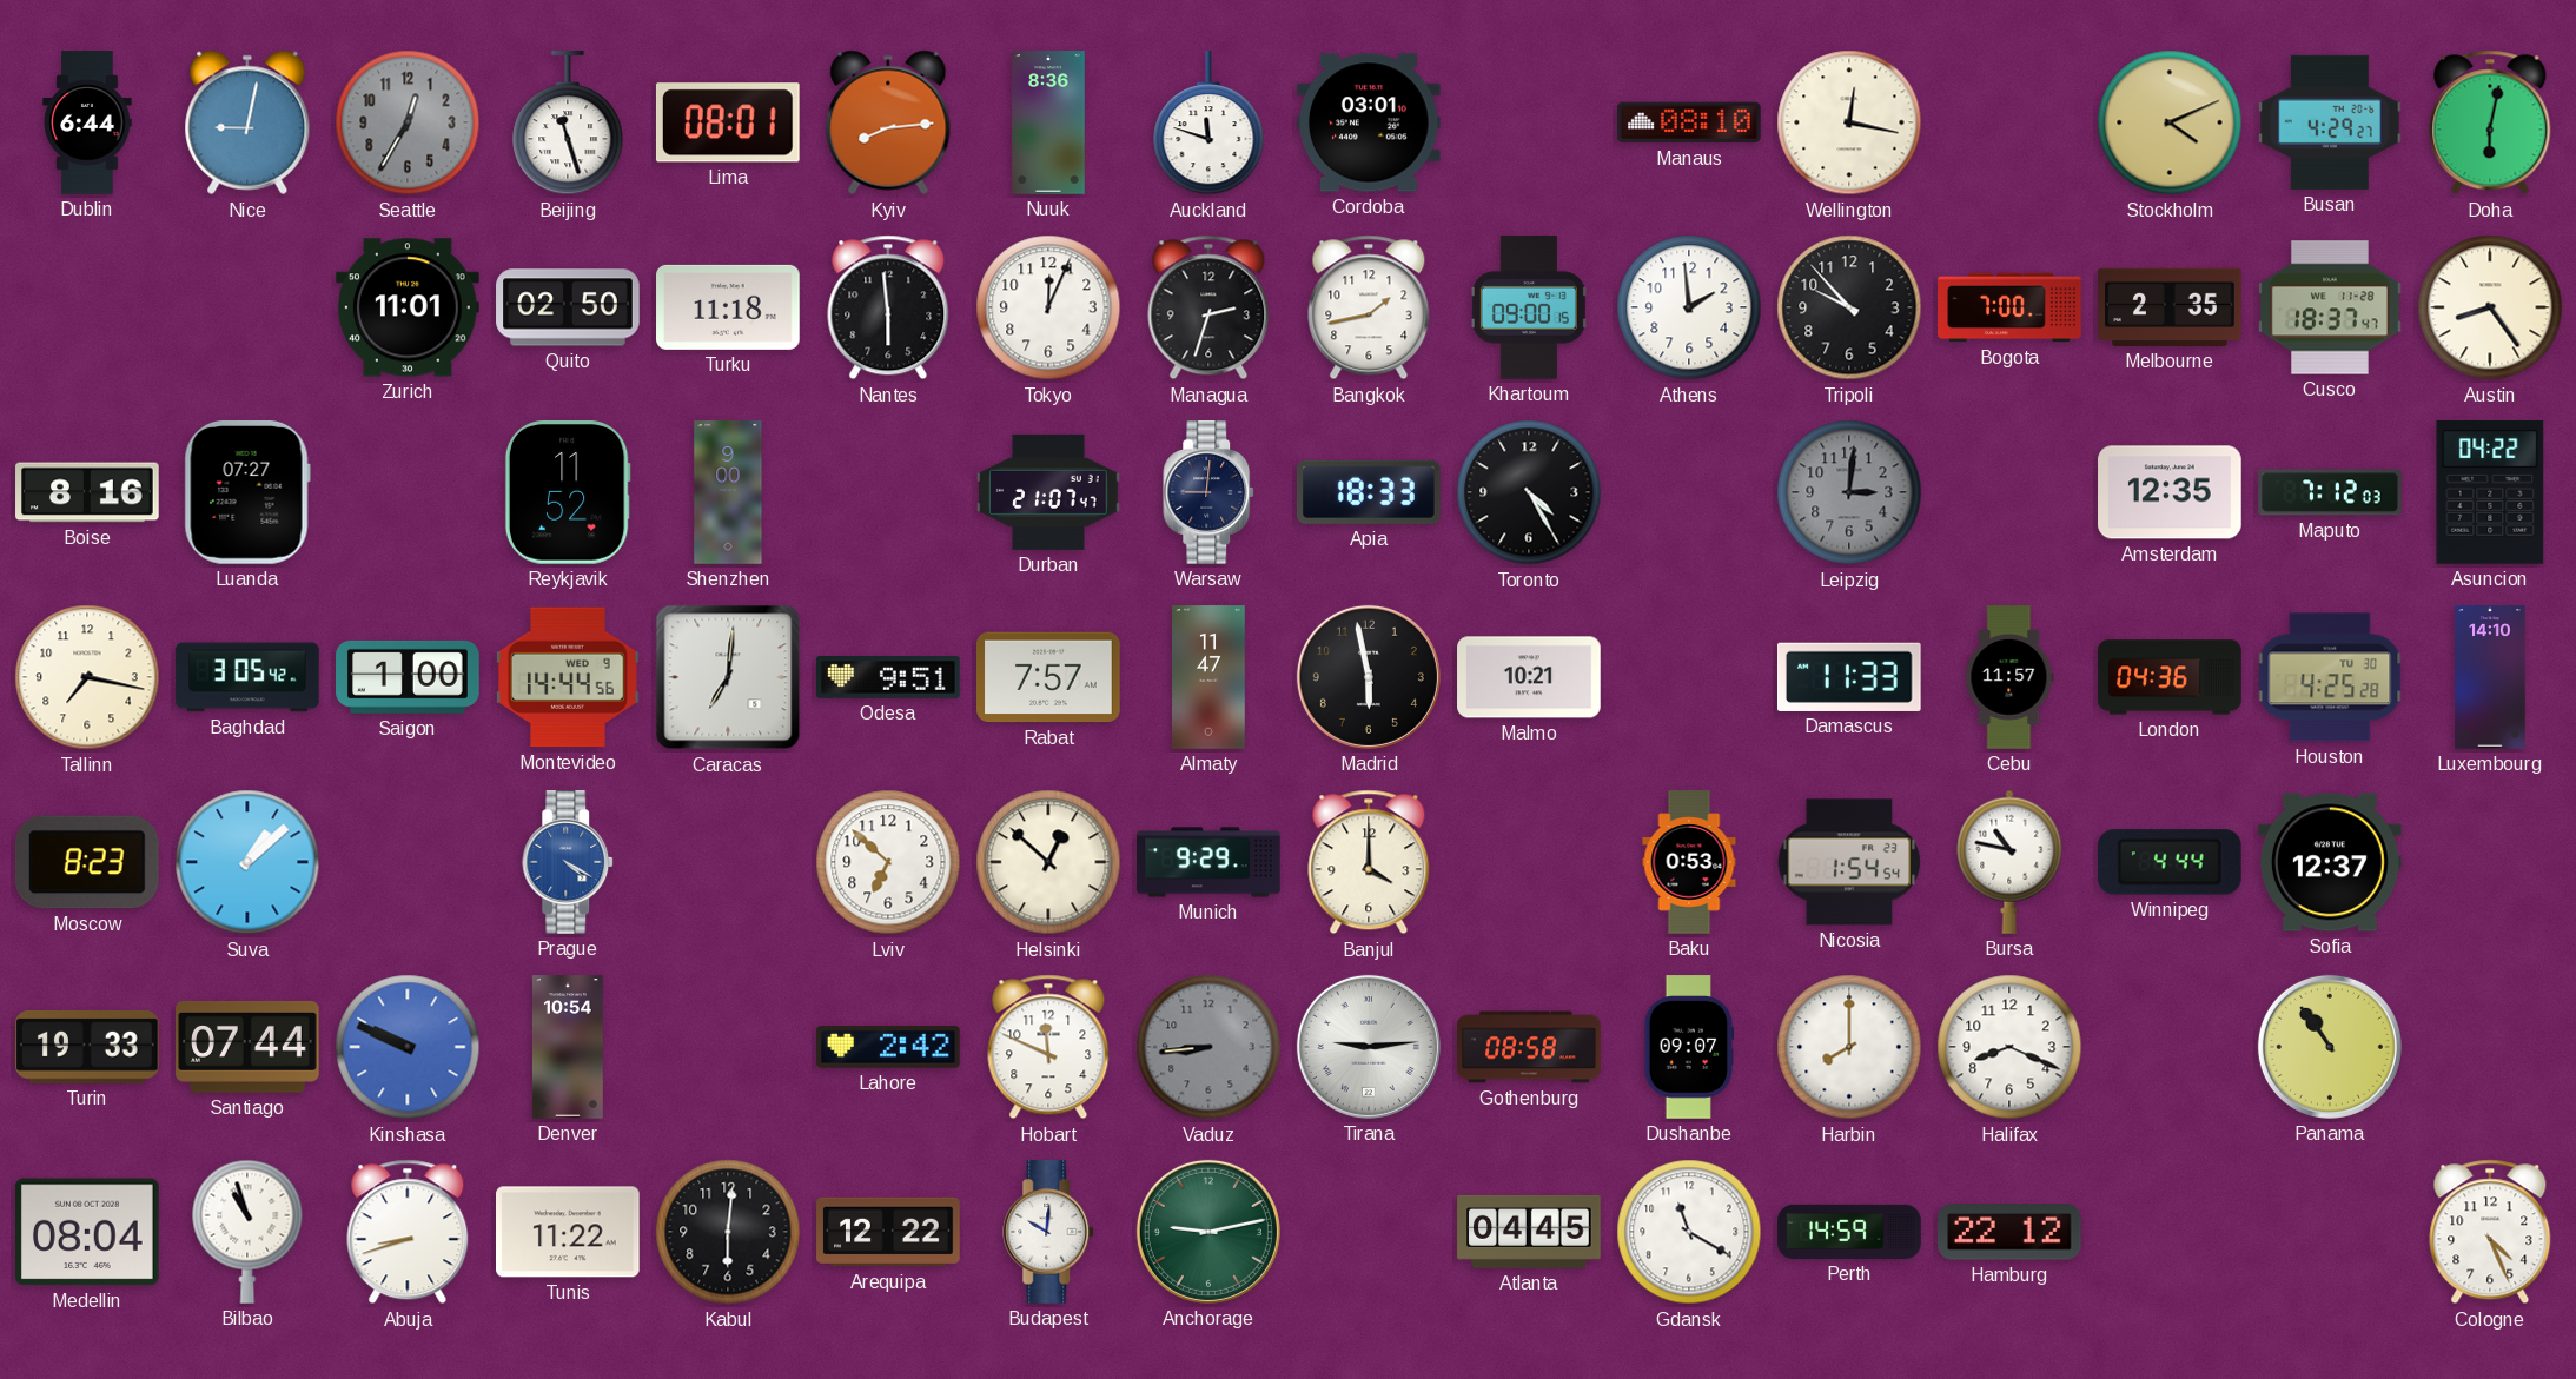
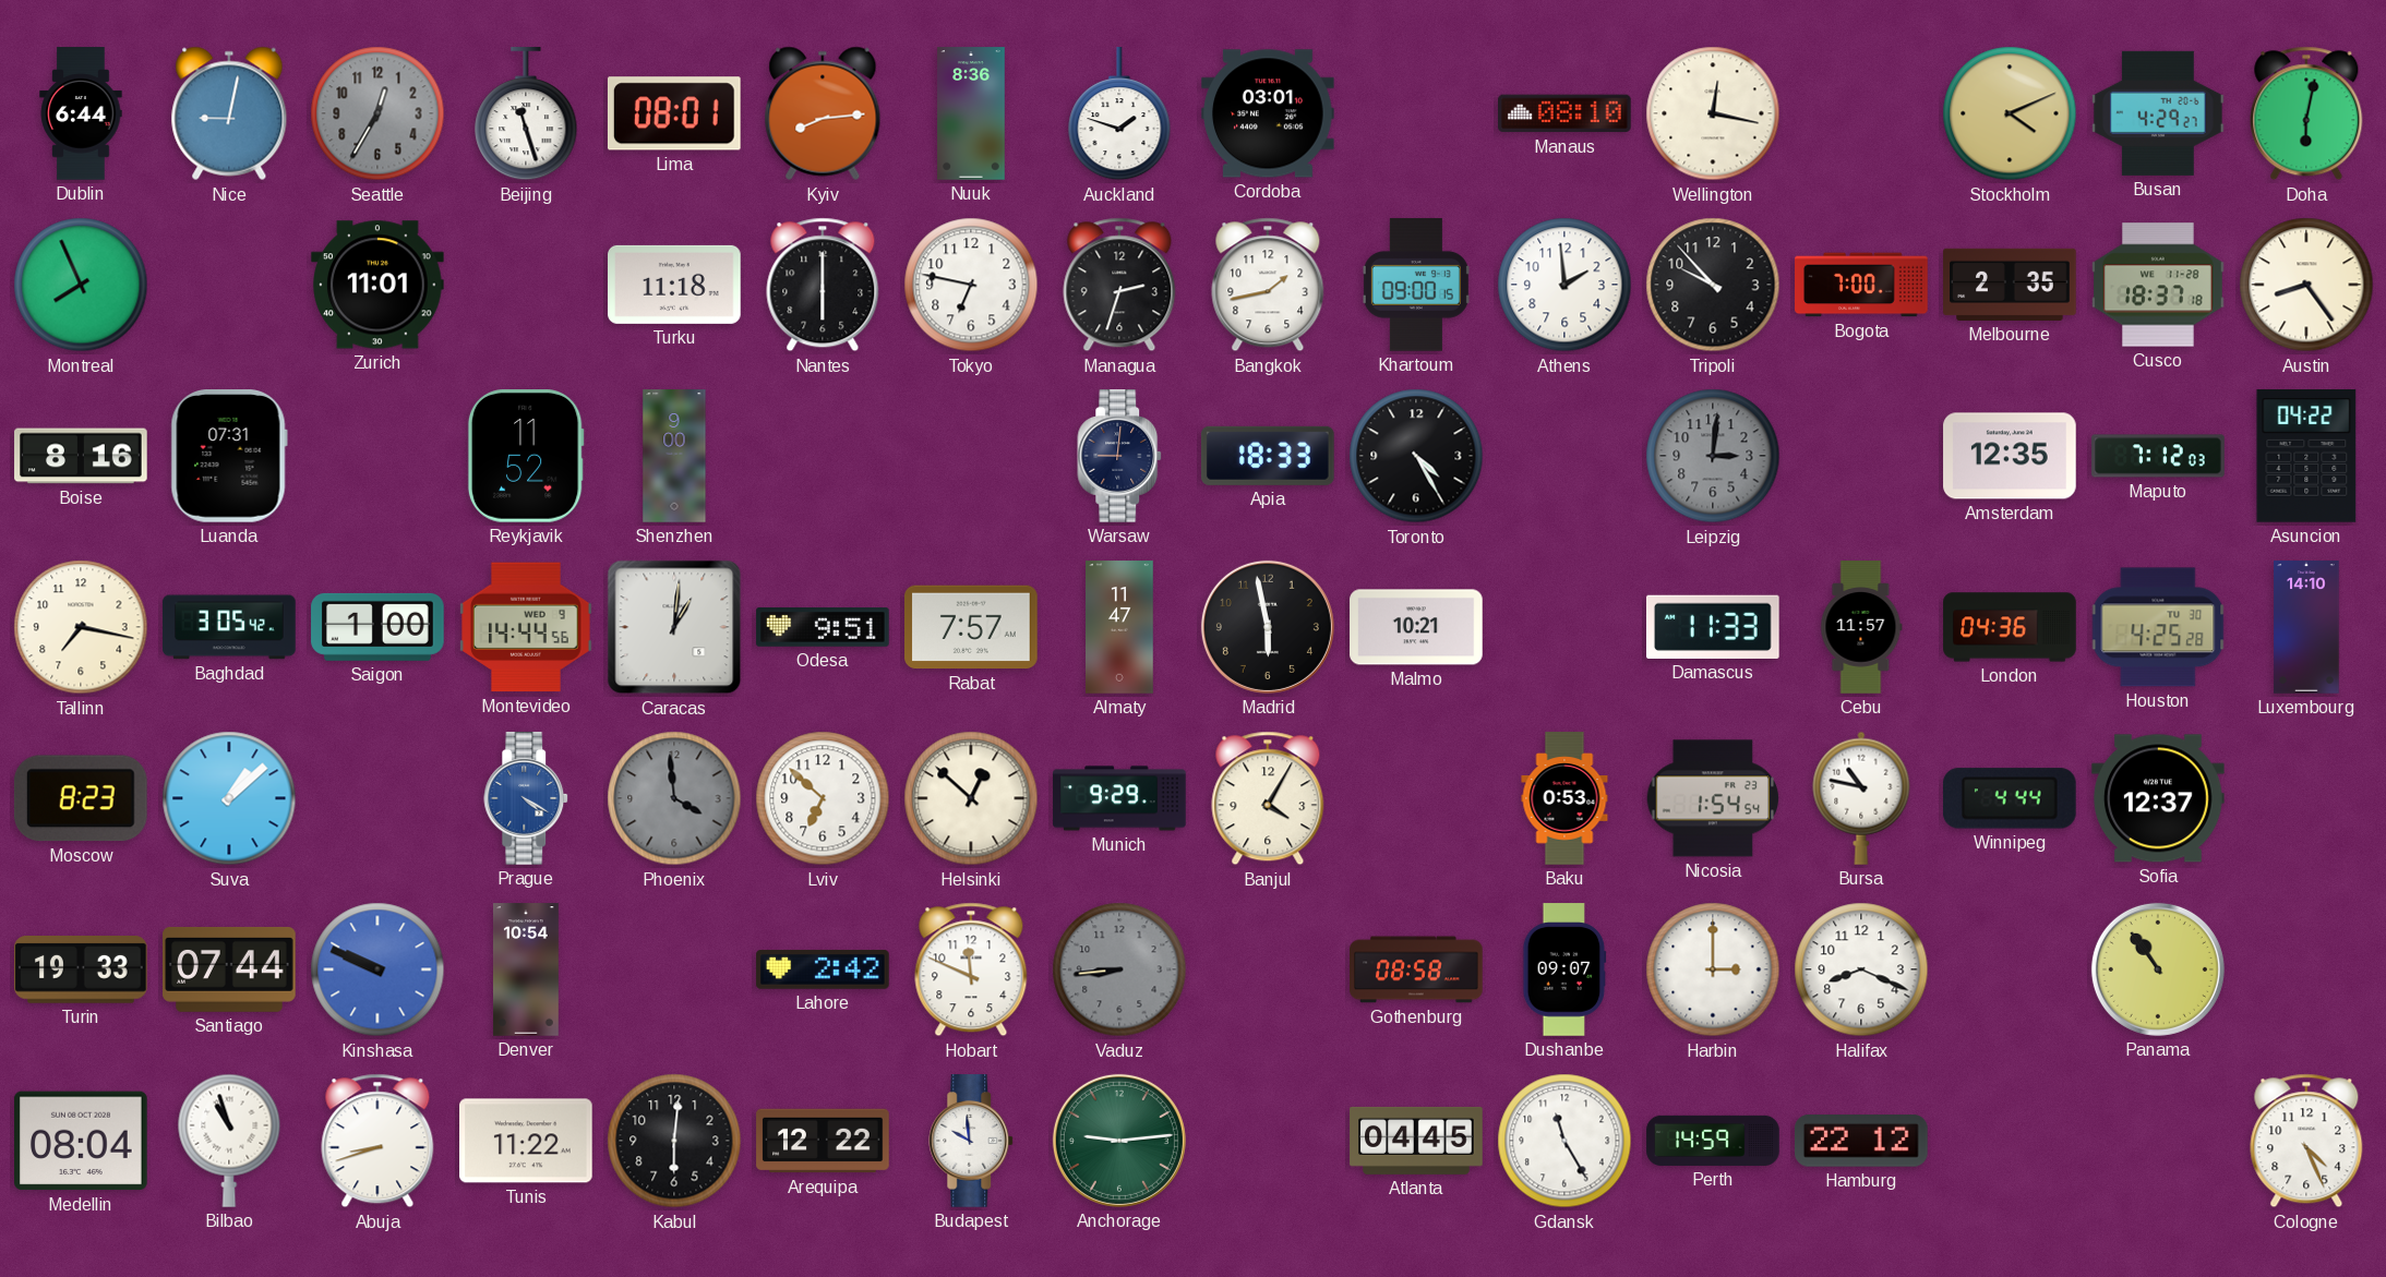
Auckland: 11:48 -> 1:48
Montreal: none -> 7:56
Quito: 02:50 -> none
Nantes: 5:59 -> 6:00
Tokyo: 12:04 -> 6:47
Cusco: 18:37:47 -> 18:37:18
Luanda: 07:27 -> 07:31
Durban: 21:07 -> none
Caracas: 7:01 -> 1:01
Phoenix: none -> 3:59
Banjul: 4:00 -> 4:05
Tirana: 9:14 -> none
Harbin: 8:00 -> 3:00
Budapest: 10:01 -> 9:59
Anchorage: 9:13 -> 9:14
Gdansk: 11:20 -> 11:25
